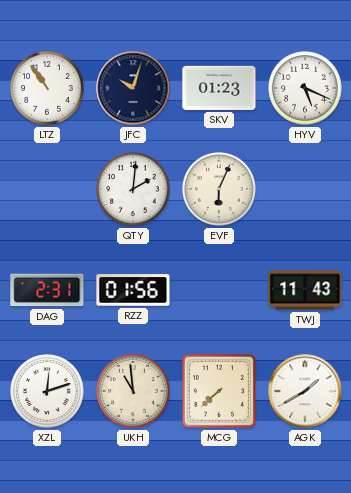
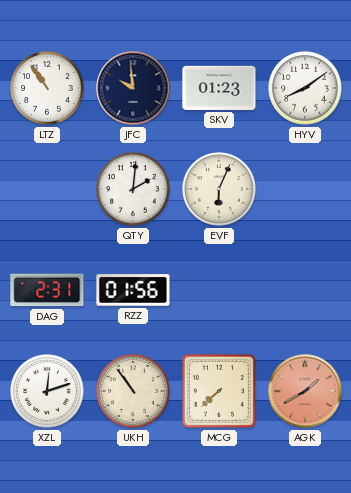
JFC: 10:03 -> 9:59
HYV: 5:19 -> 8:09
TWJ: 11:43 -> none
UKH: 10:59 -> 10:54
AGK dial: white -> salmon
